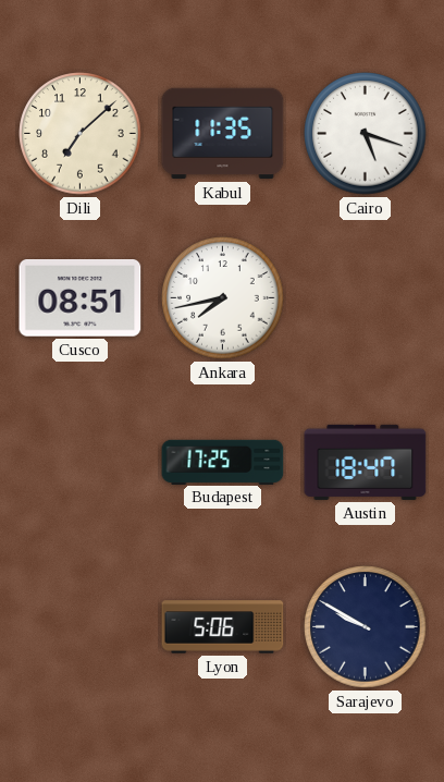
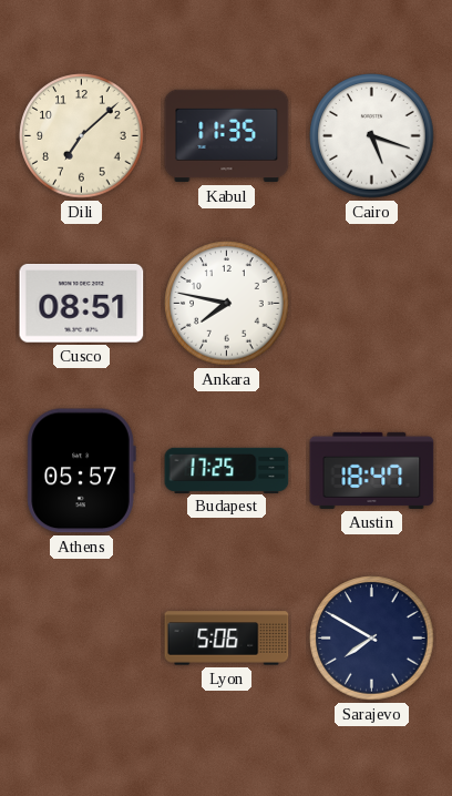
Ankara: 7:43 -> 7:47
Athens: none -> 05:57
Sarajevo: 9:50 -> 7:50
